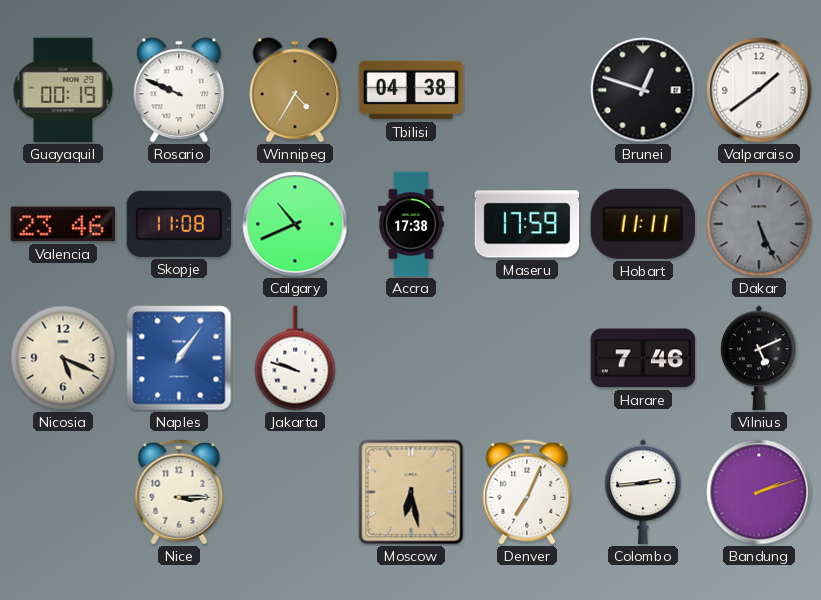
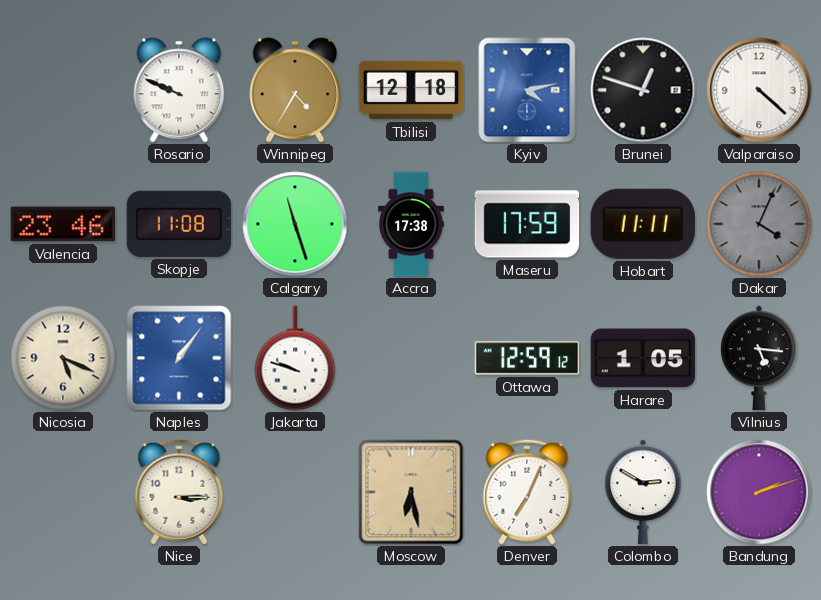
Guayaquil: 00:19 -> none
Tbilisi: 04:38 -> 12:18
Kyiv: none -> 4:13
Valparaiso: 1:39 -> 4:22
Calgary: 10:41 -> 11:27
Dakar: 5:26 -> 4:04
Ottawa: none -> 12:59
Harare: 7:46 -> 1:05
Vilnius: 5:11 -> 5:16
Colombo: 2:44 -> 2:50
